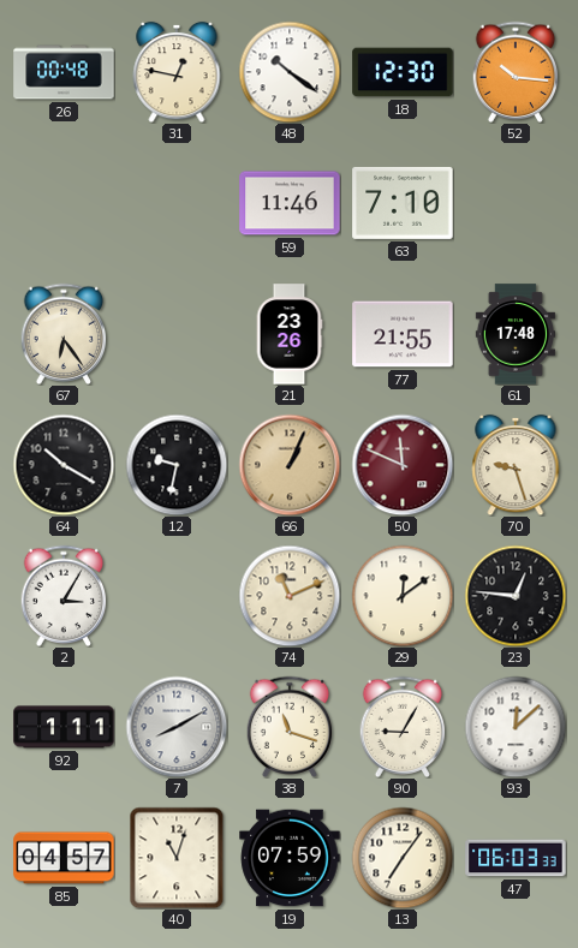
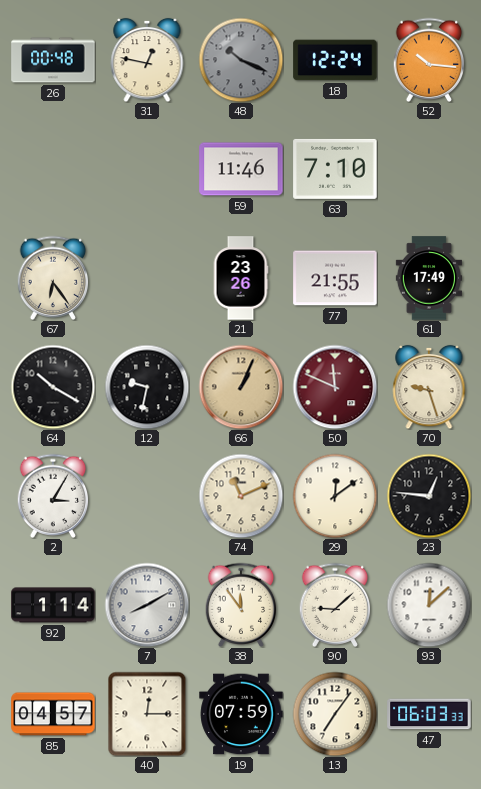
48: 10:21 -> 10:19
48 dial: white -> grey
18: 12:30 -> 12:24
61: 17:48 -> 17:49
92: 1:11 -> 1:14
38: 11:18 -> 11:54
90: 9:05 -> 9:08
40: 11:03 -> 12:15
